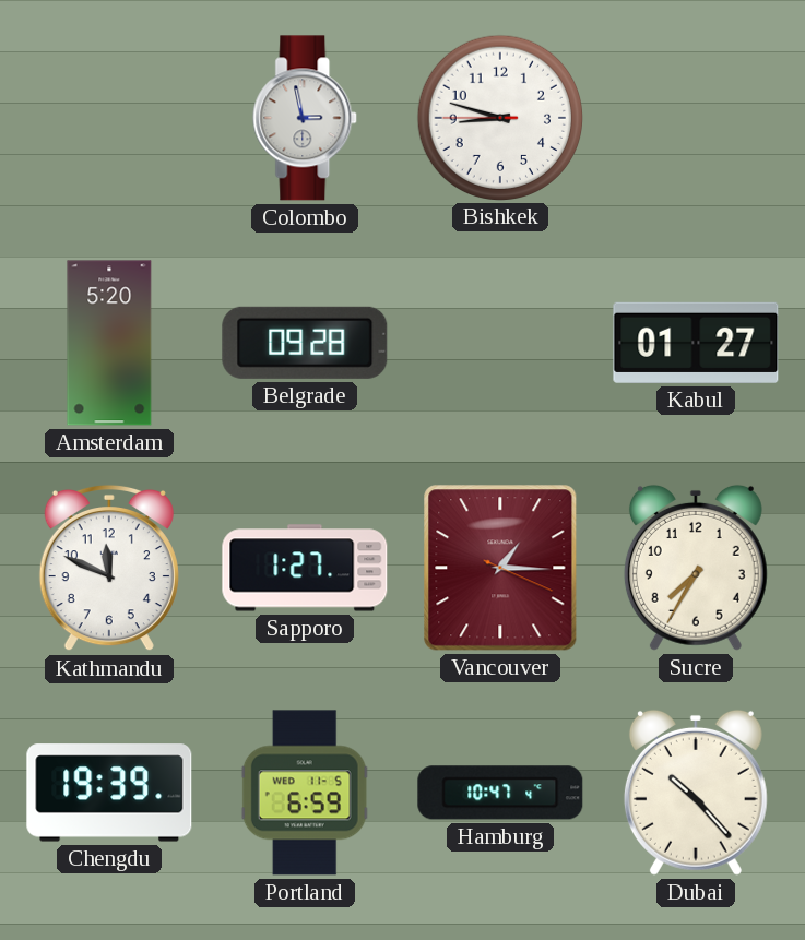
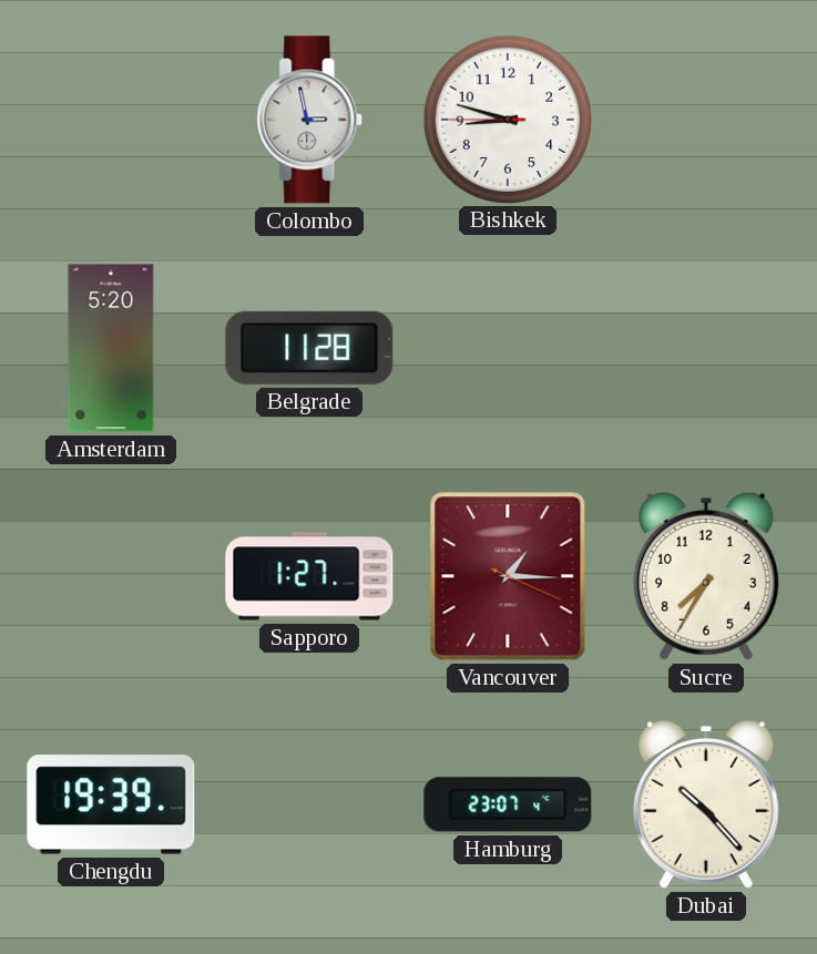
Belgrade: 09:28 -> 11:28
Kabul: 01:27 -> none
Kathmandu: 11:49 -> none
Portland: 6:59 -> none
Hamburg: 10:47 -> 23:07
